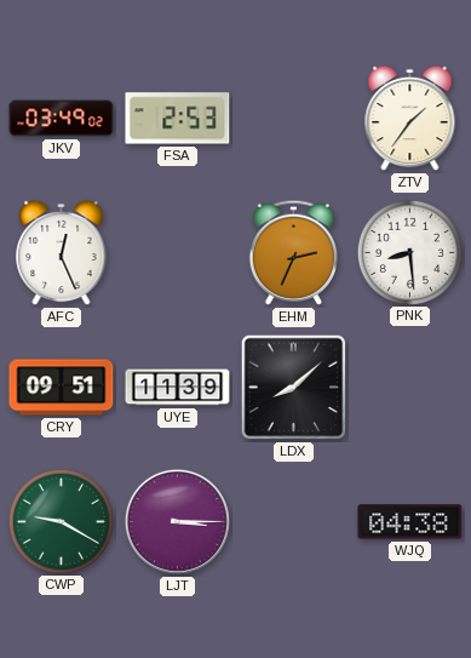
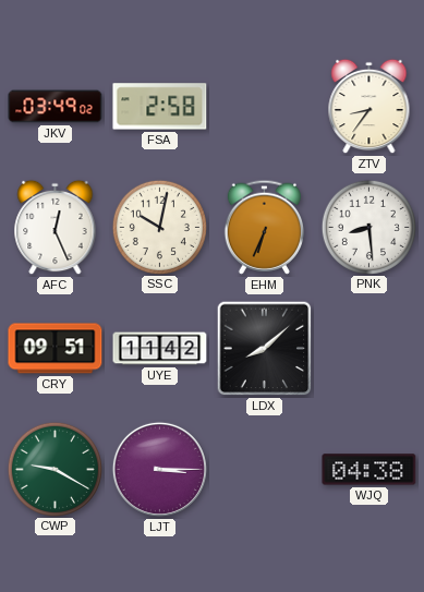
FSA: 2:53 -> 2:58
ZTV: 1:36 -> 8:36
SSC: none -> 10:02
EHM: 2:34 -> 6:34
UYE: 11:39 -> 11:42
